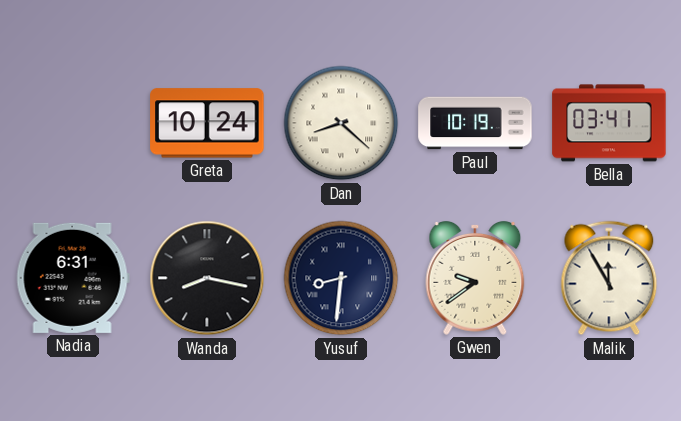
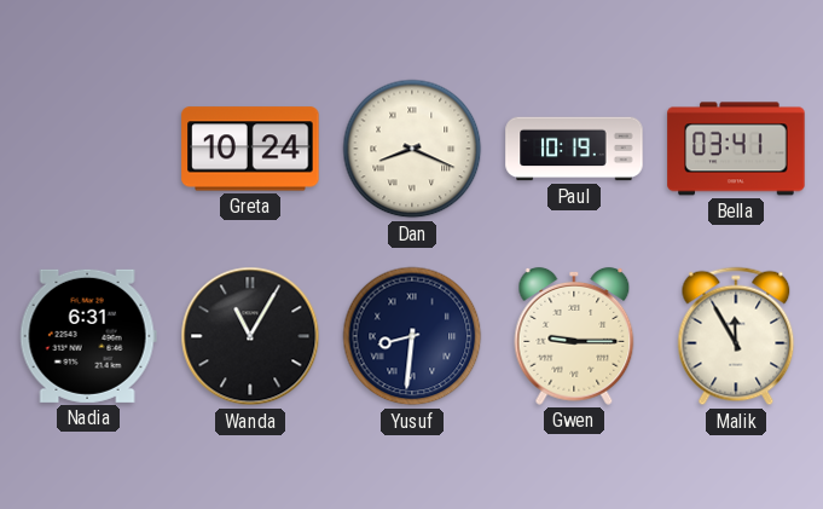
Dan: 8:22 -> 8:19
Wanda: 8:17 -> 11:05
Gwen: 9:39 -> 9:15
